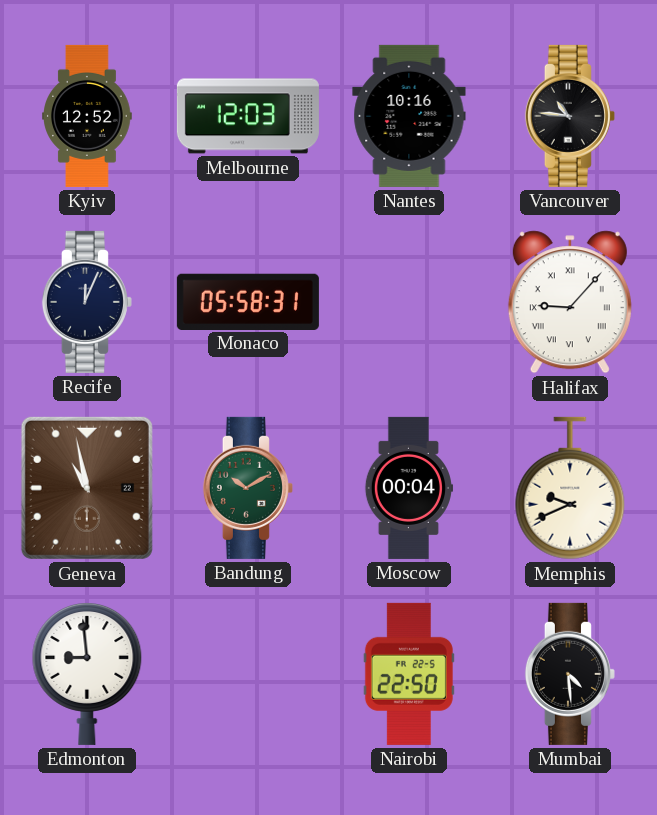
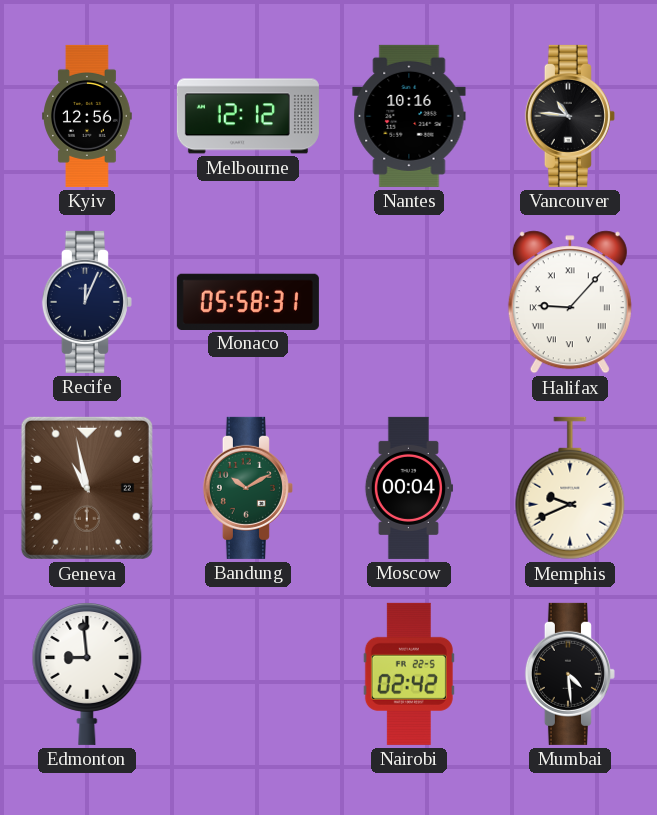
Kyiv: 12:52 -> 12:56
Melbourne: 12:03 -> 12:12
Nairobi: 22:50 -> 02:42
